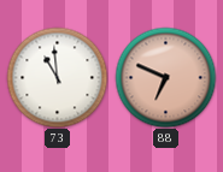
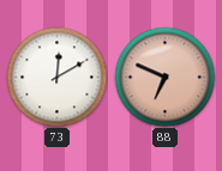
73: 10:59 -> 12:10
